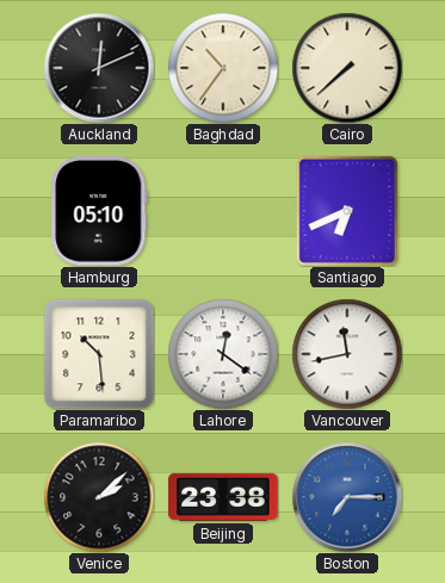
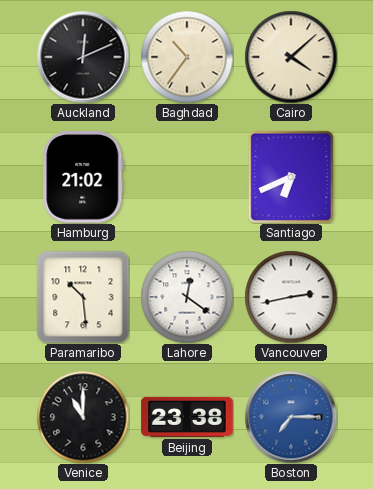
Cairo: 7:38 -> 4:08
Hamburg: 05:10 -> 21:02
Vancouver: 11:43 -> 2:43
Venice: 2:08 -> 11:00
